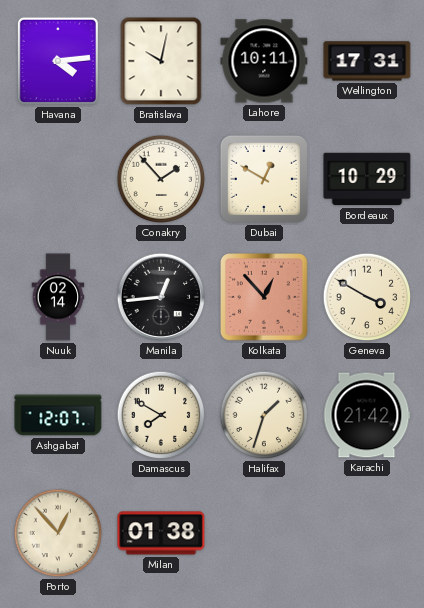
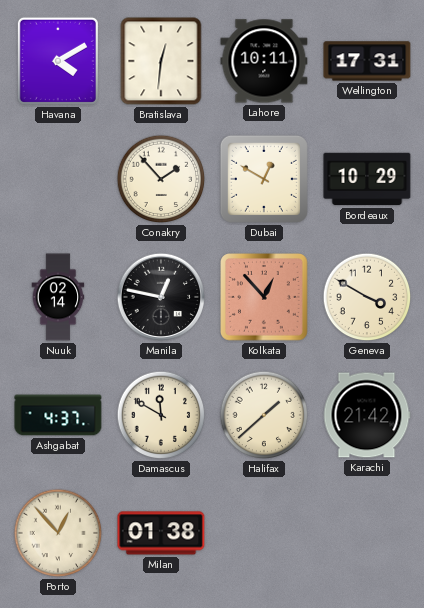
Havana: 4:14 -> 4:10
Bratislava: 10:02 -> 12:31
Manila: 12:44 -> 12:47
Ashgabat: 12:07 -> 4:37
Damascus: 7:50 -> 11:50
Halifax: 1:33 -> 1:38
